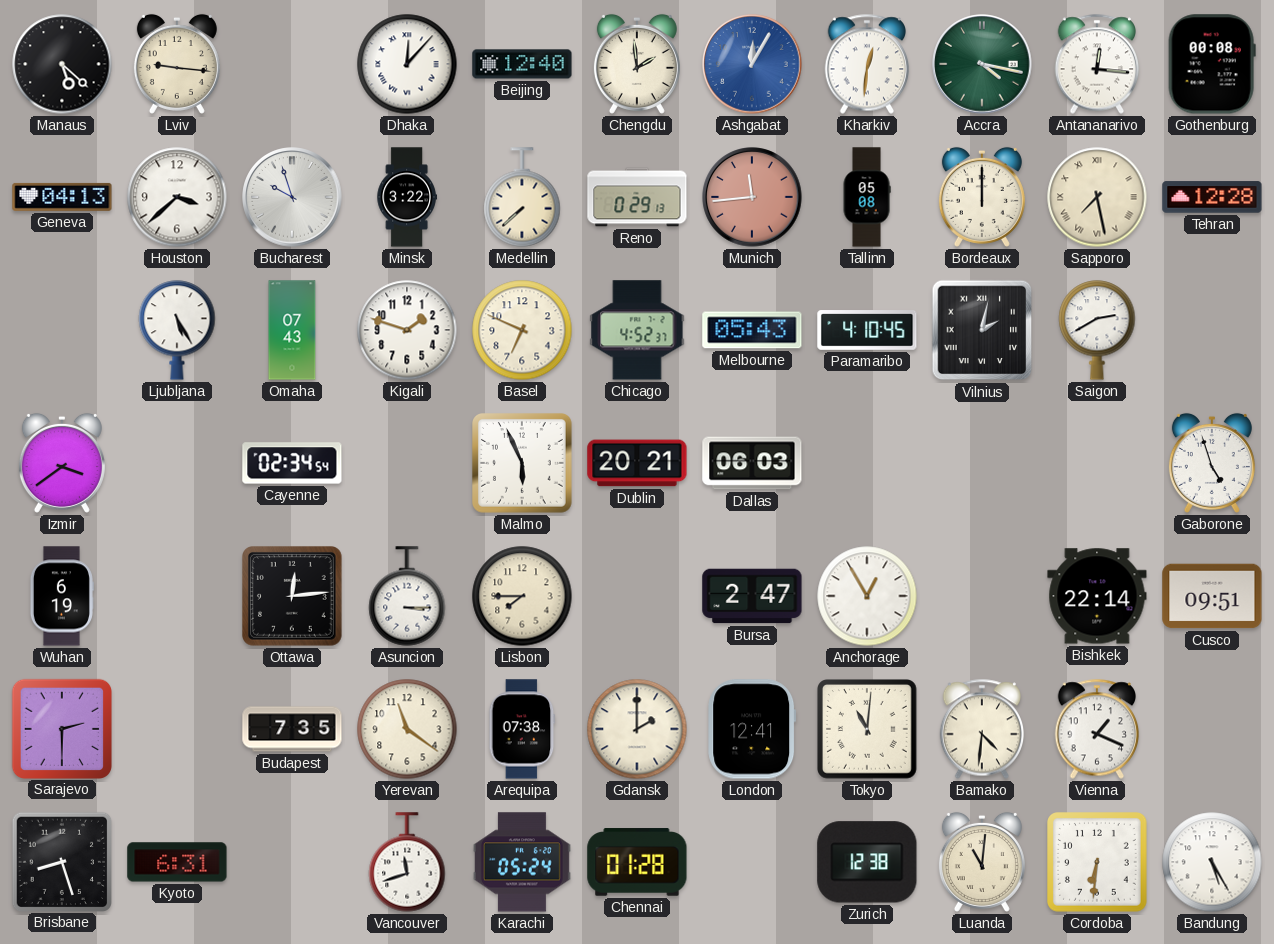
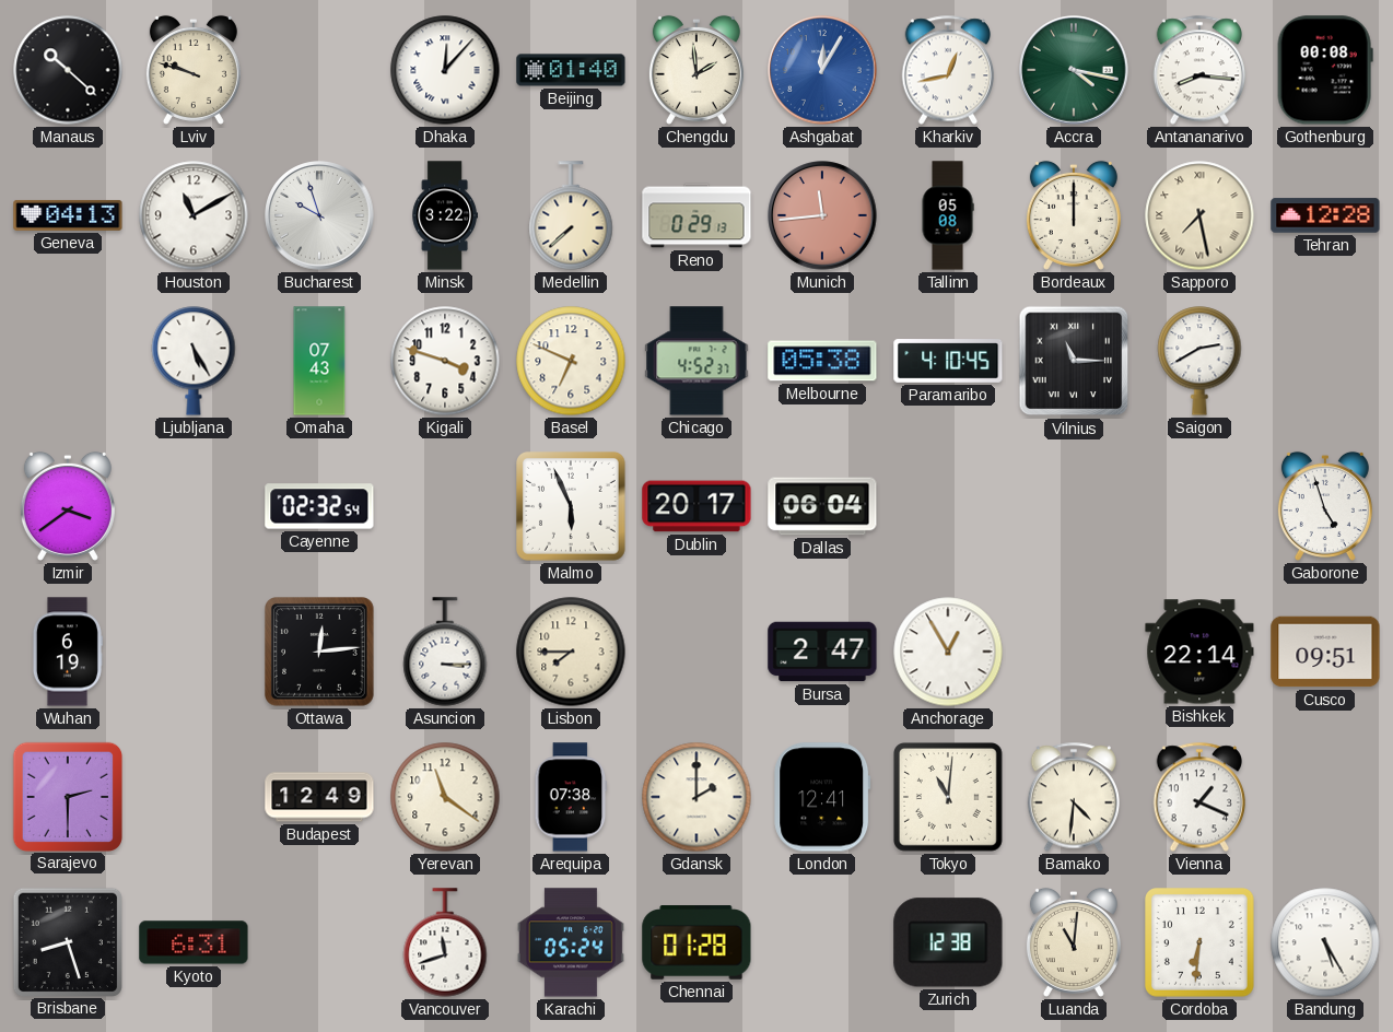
Manaus: 5:22 -> 10:22
Lviv: 9:16 -> 9:48
Beijing: 12:40 -> 01:40
Kharkiv: 12:31 -> 12:43
Antananarivo: 12:16 -> 8:16
Houston: 3:38 -> 11:10
Kigali: 1:48 -> 3:48
Melbourne: 05:43 -> 05:38
Vilnius: 2:02 -> 11:15
Cayenne: 02:34 -> 02:32
Dublin: 20:21 -> 20:17
Dallas: 06:03 -> 06:04
Budapest: 7:35 -> 12:49
